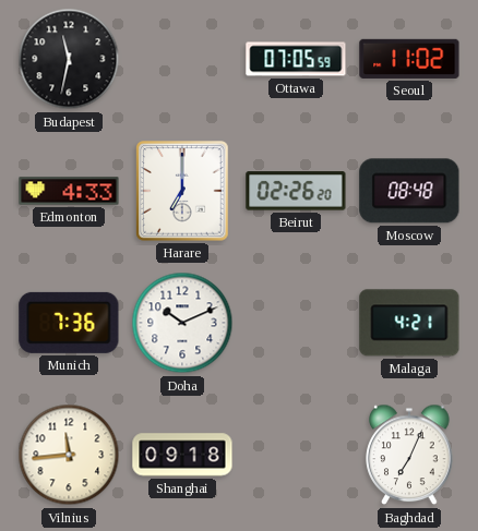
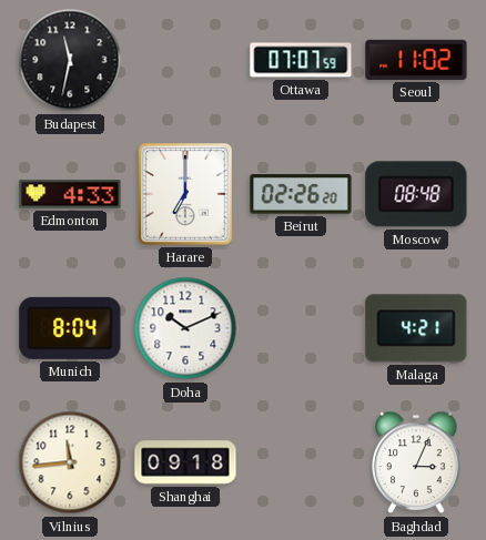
Ottawa: 07:05 -> 07:07
Munich: 7:36 -> 8:04
Baghdad: 7:04 -> 3:04
